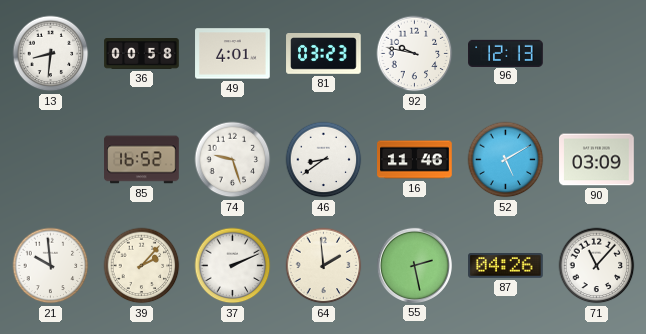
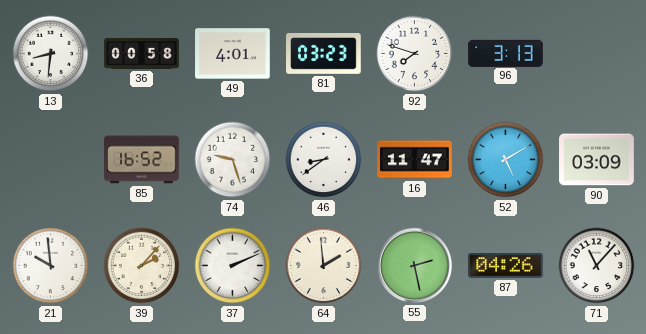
92: 9:47 -> 7:48
96: 12:13 -> 3:13
16: 11:46 -> 11:47
